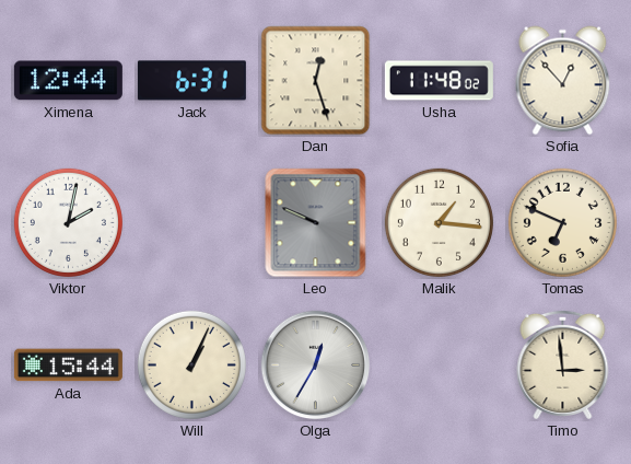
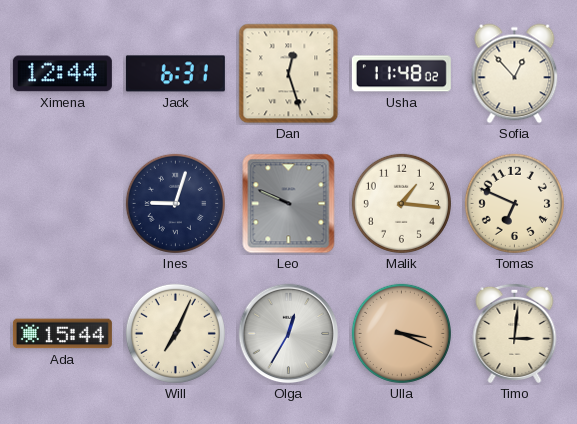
Viktor: 2:02 -> none
Ines: none -> 9:03
Will: 1:04 -> 7:04
Ulla: none -> 3:19
Timo: 2:59 -> 3:01
